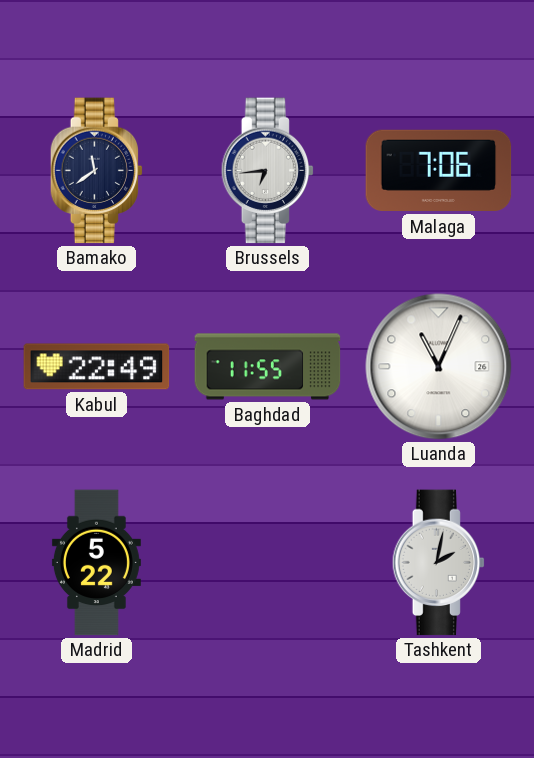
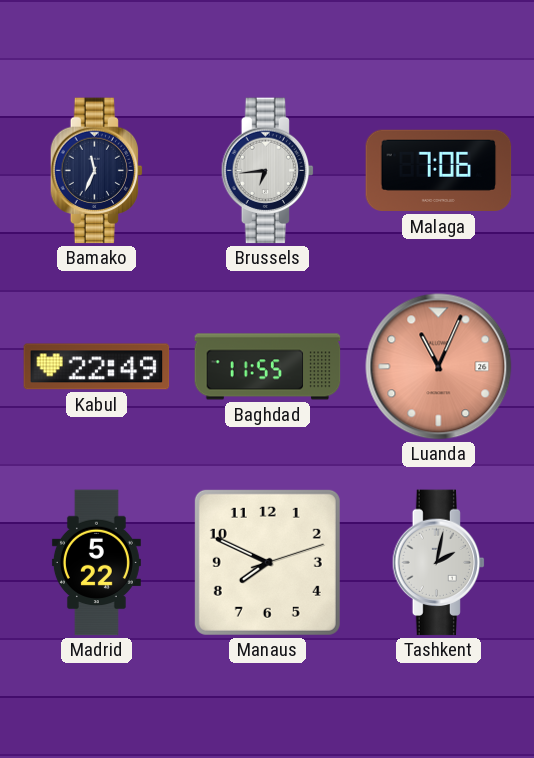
Bamako: 11:39 -> 11:34
Luanda dial: white -> salmon
Manaus: none -> 7:49
